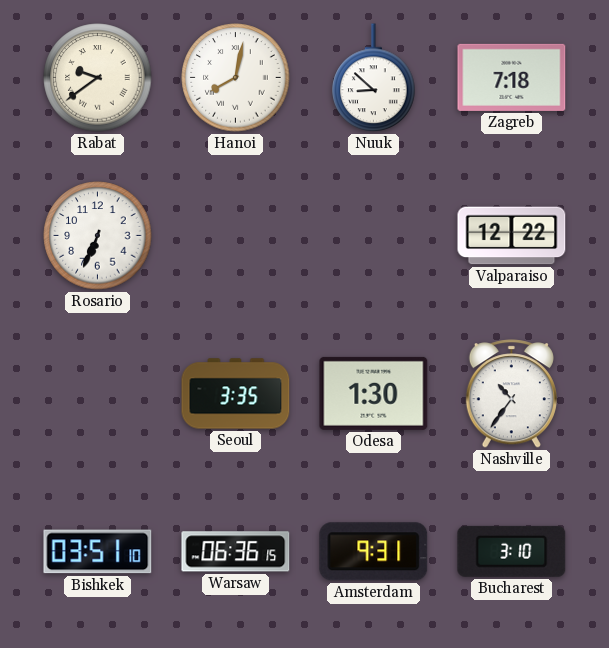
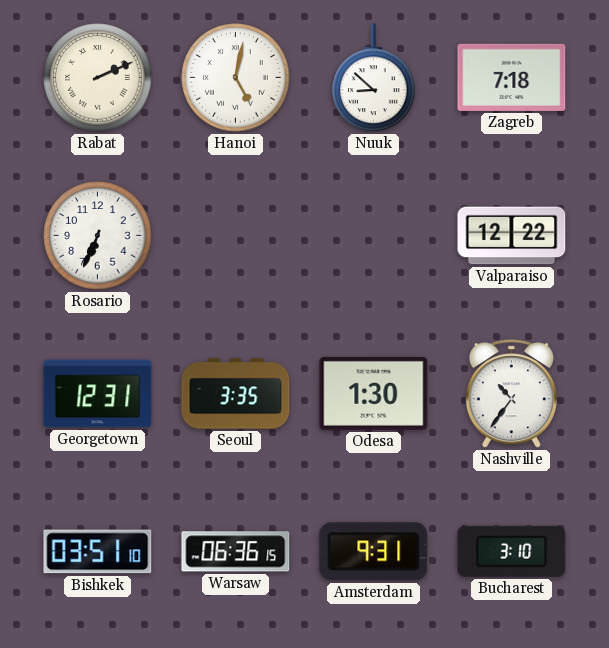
Rabat: 9:39 -> 2:11
Hanoi: 8:02 -> 5:02
Georgetown: none -> 12:31
